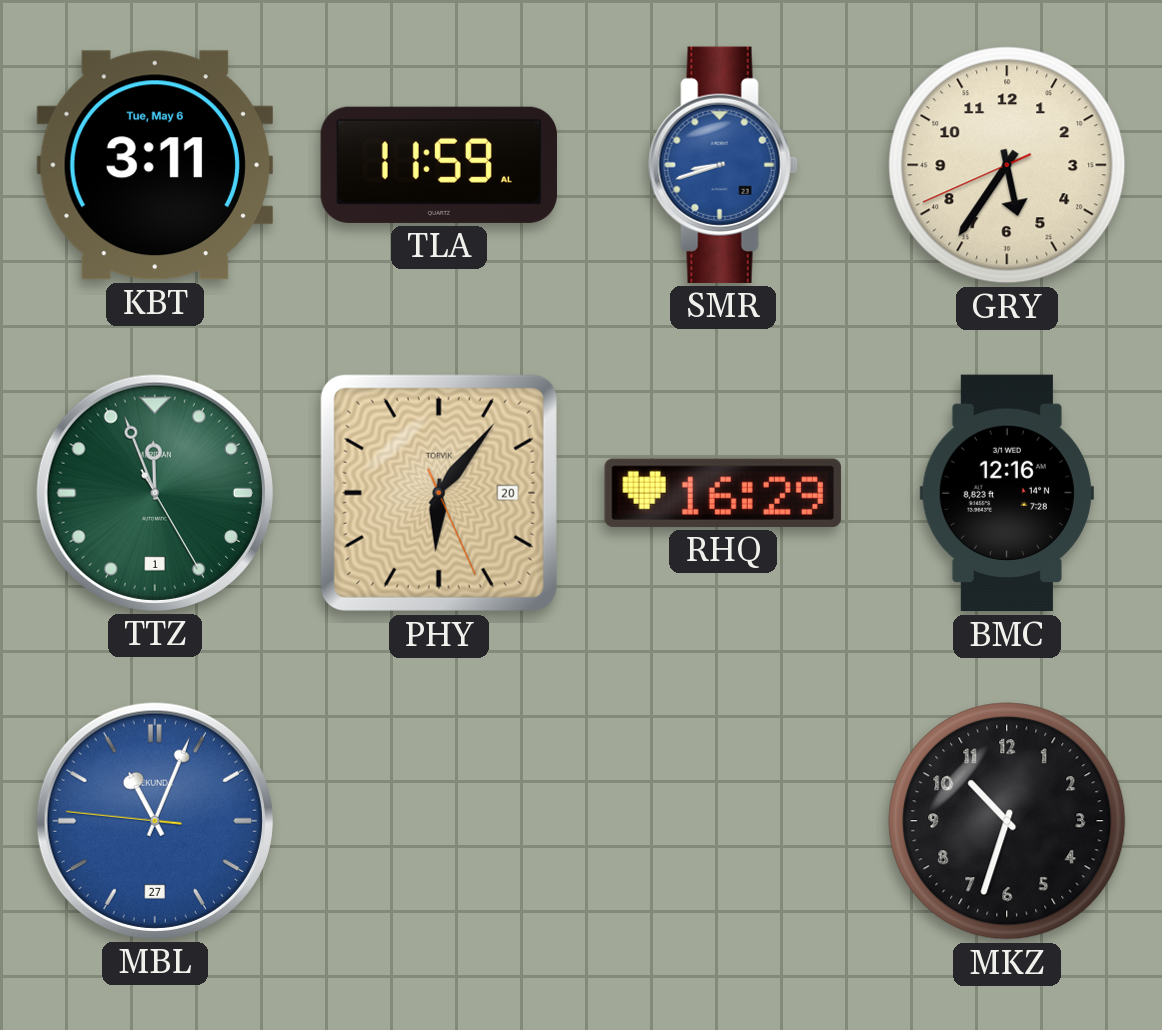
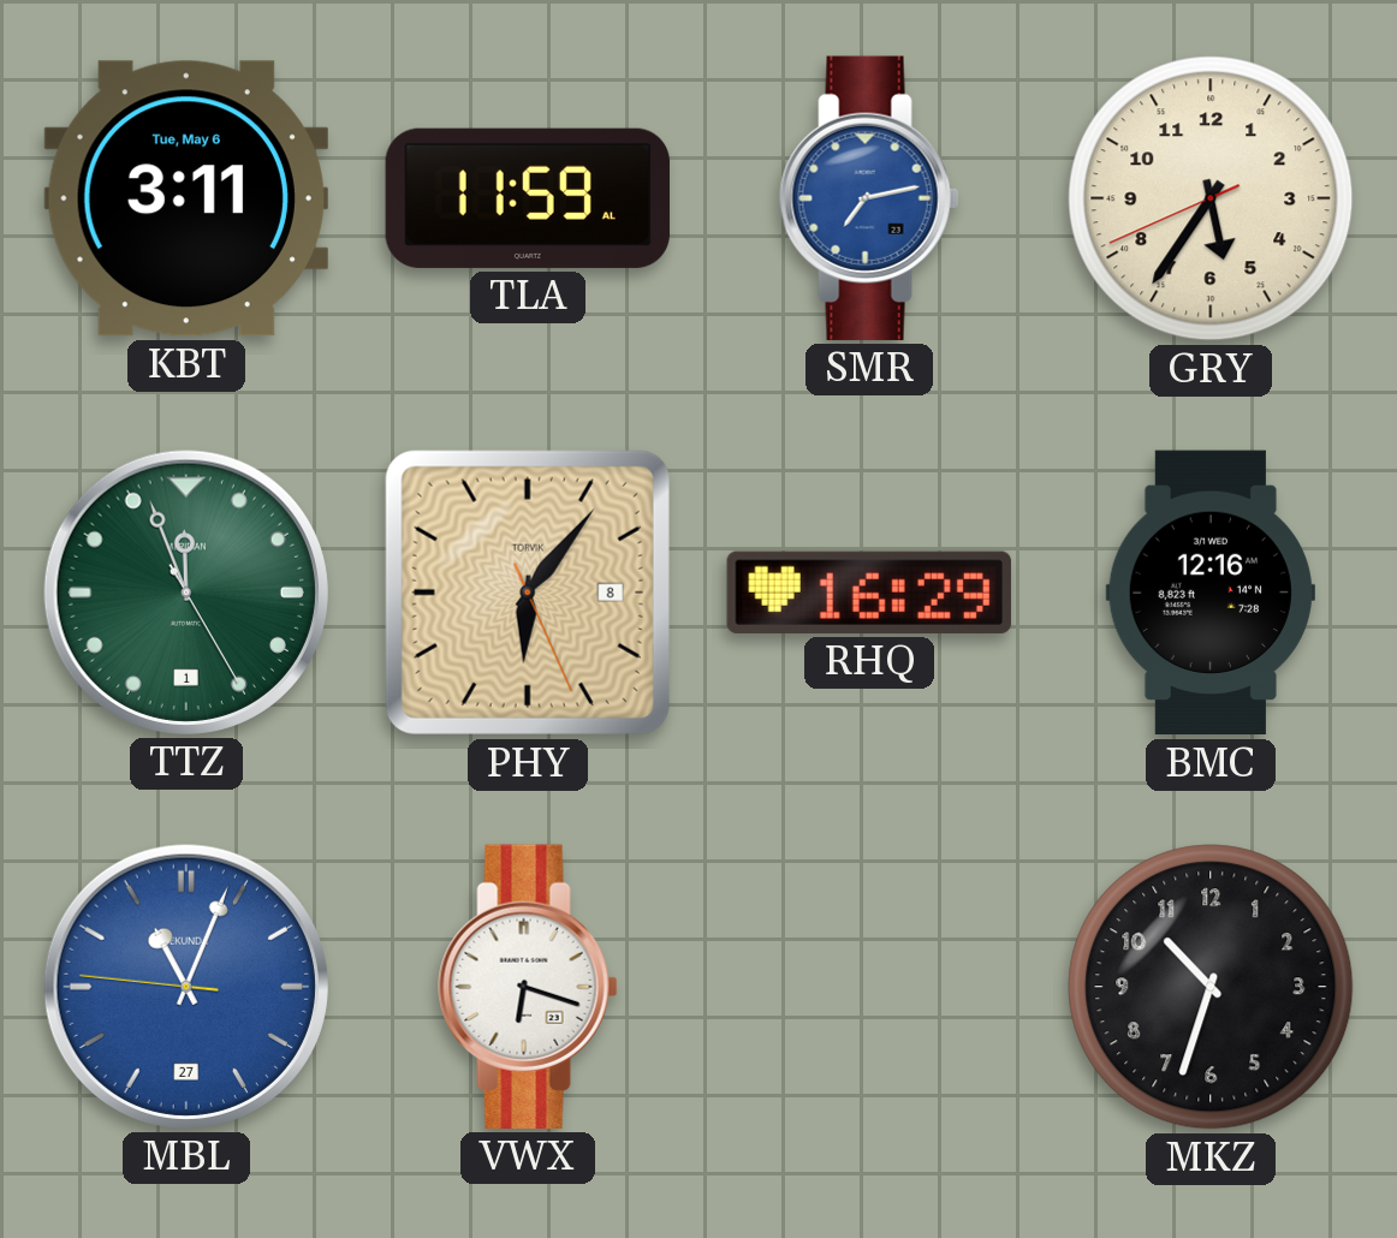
SMR: 8:42 -> 7:13
PHY date: 20 -> 8
VWX: none -> 6:18
